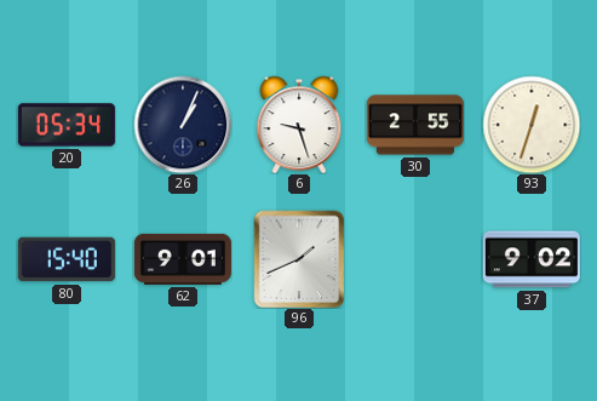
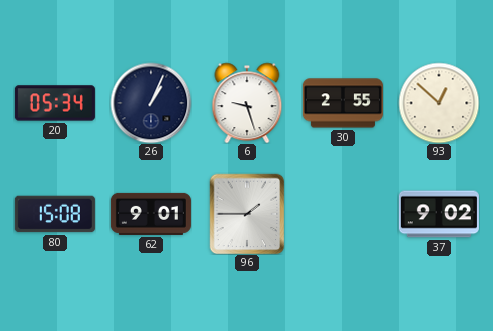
93: 12:33 -> 12:52
80: 15:40 -> 15:08
96: 1:41 -> 1:45
